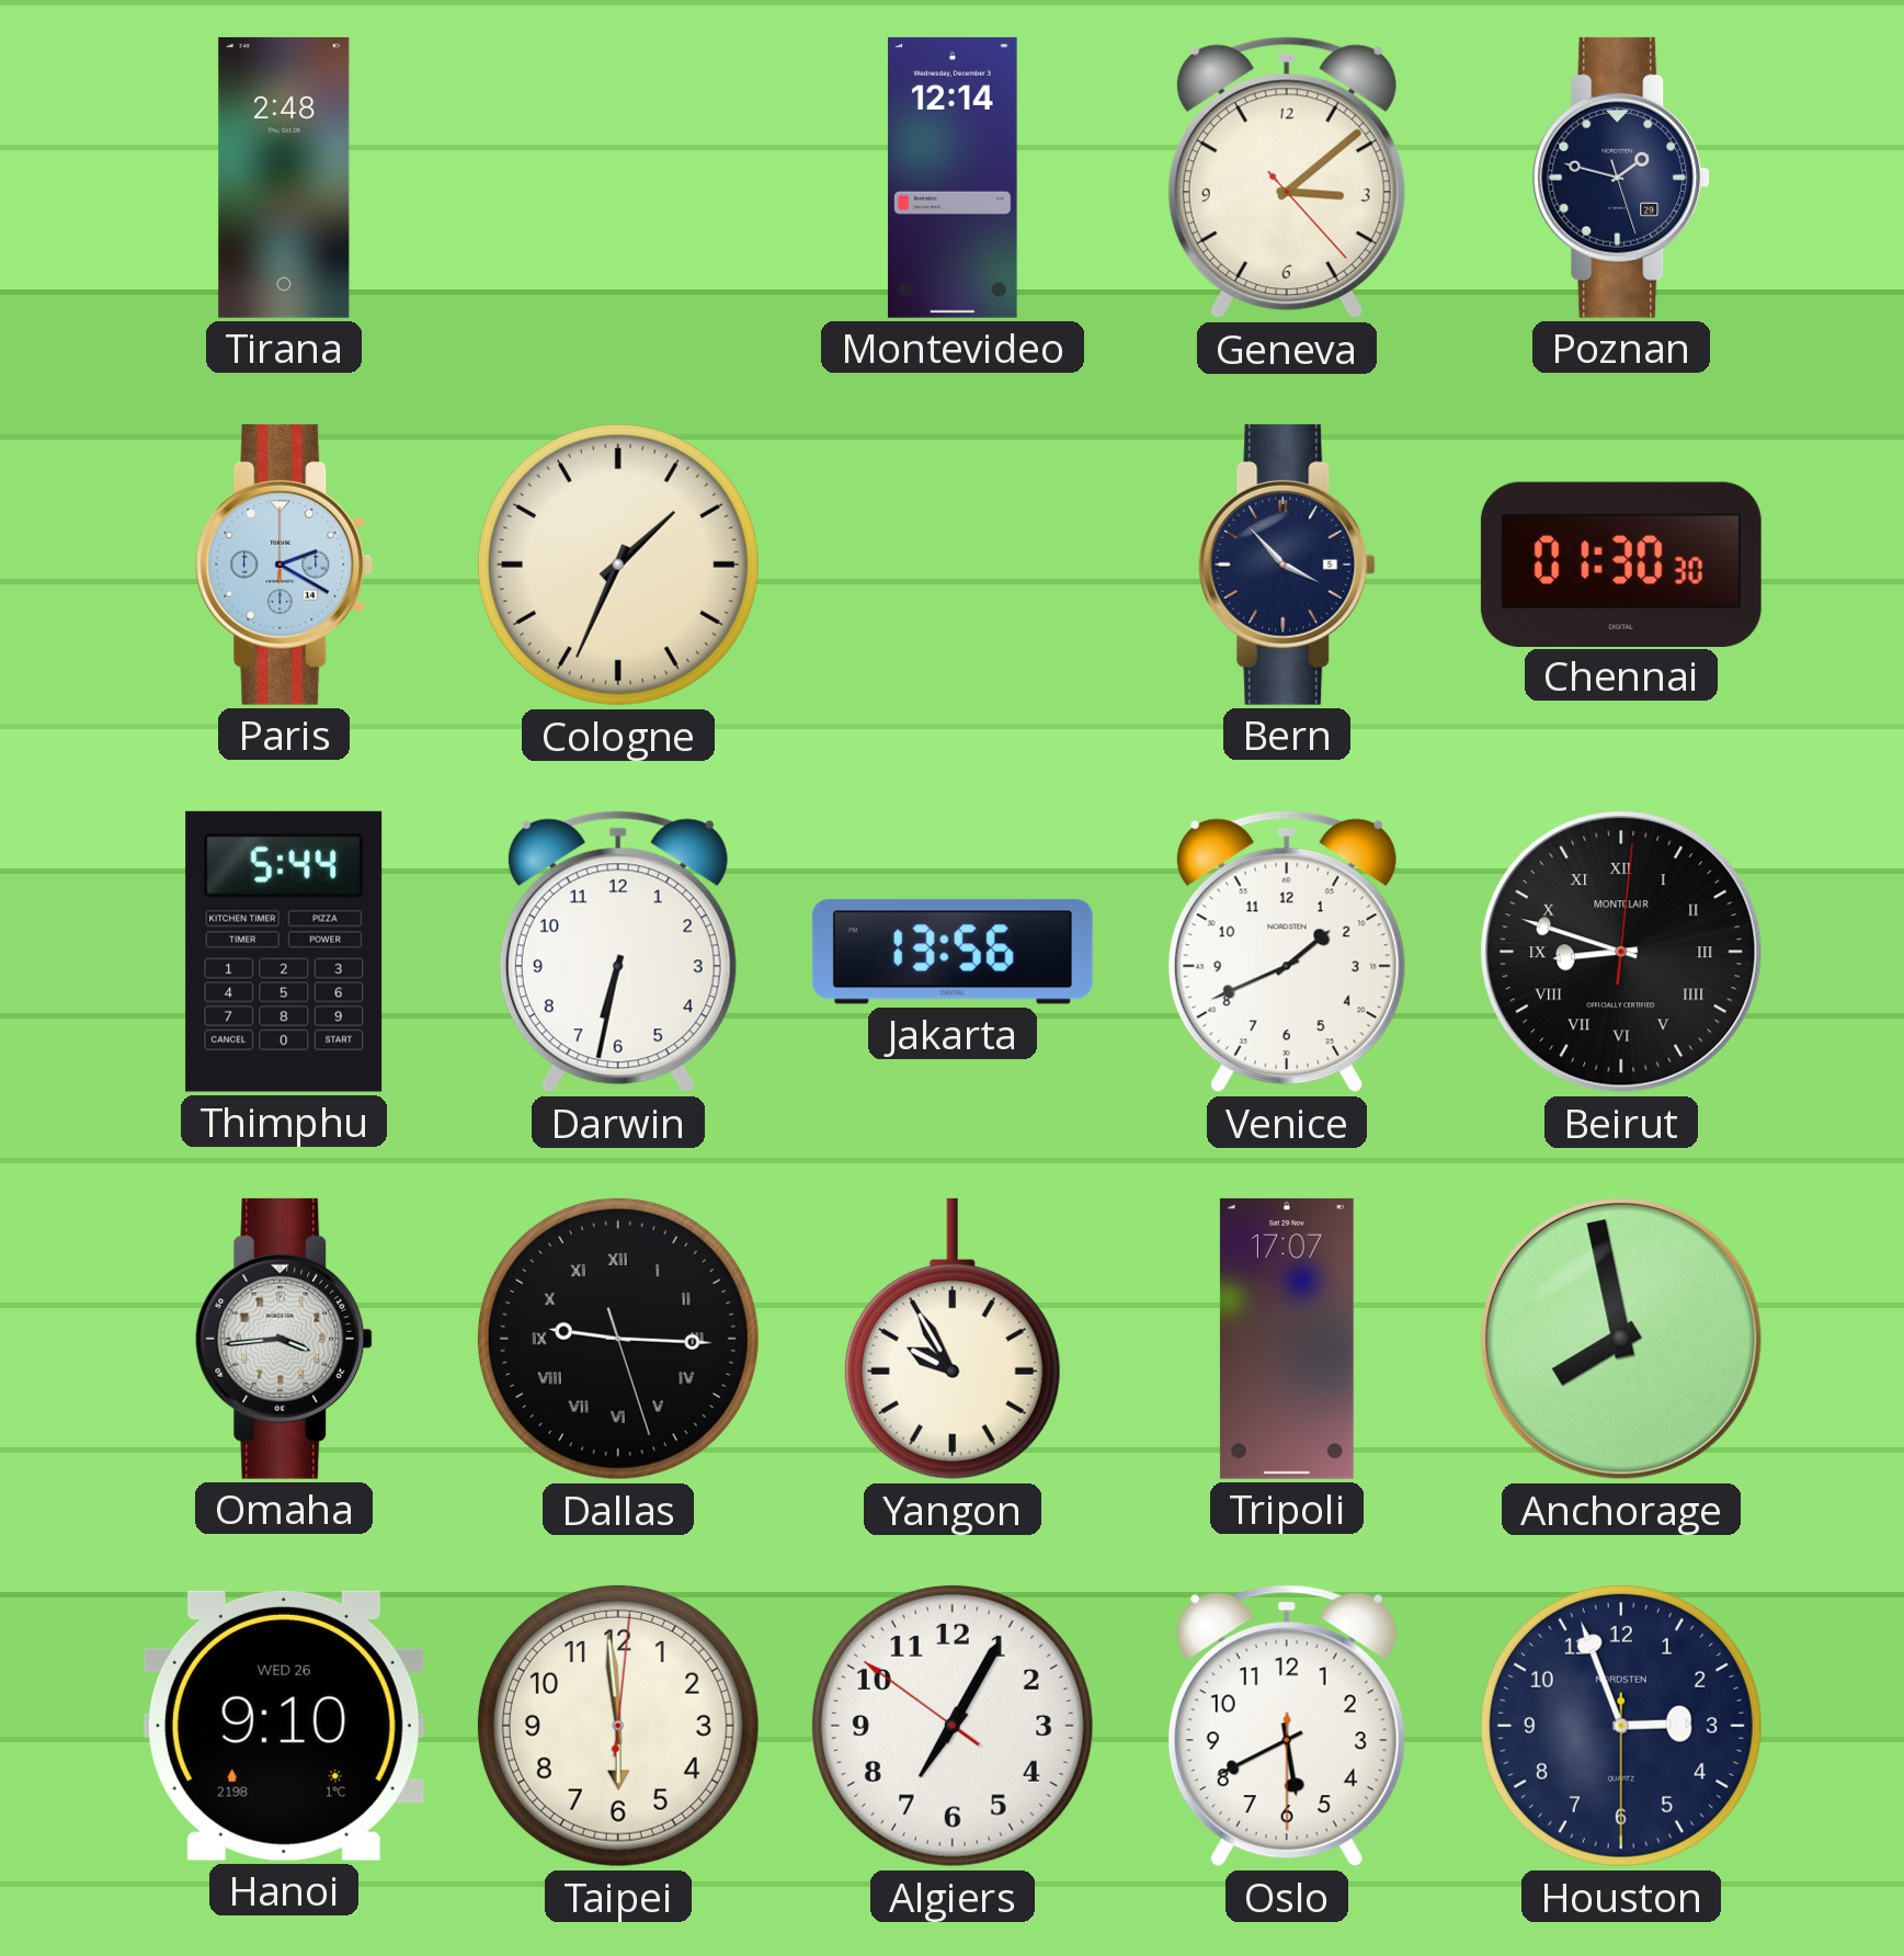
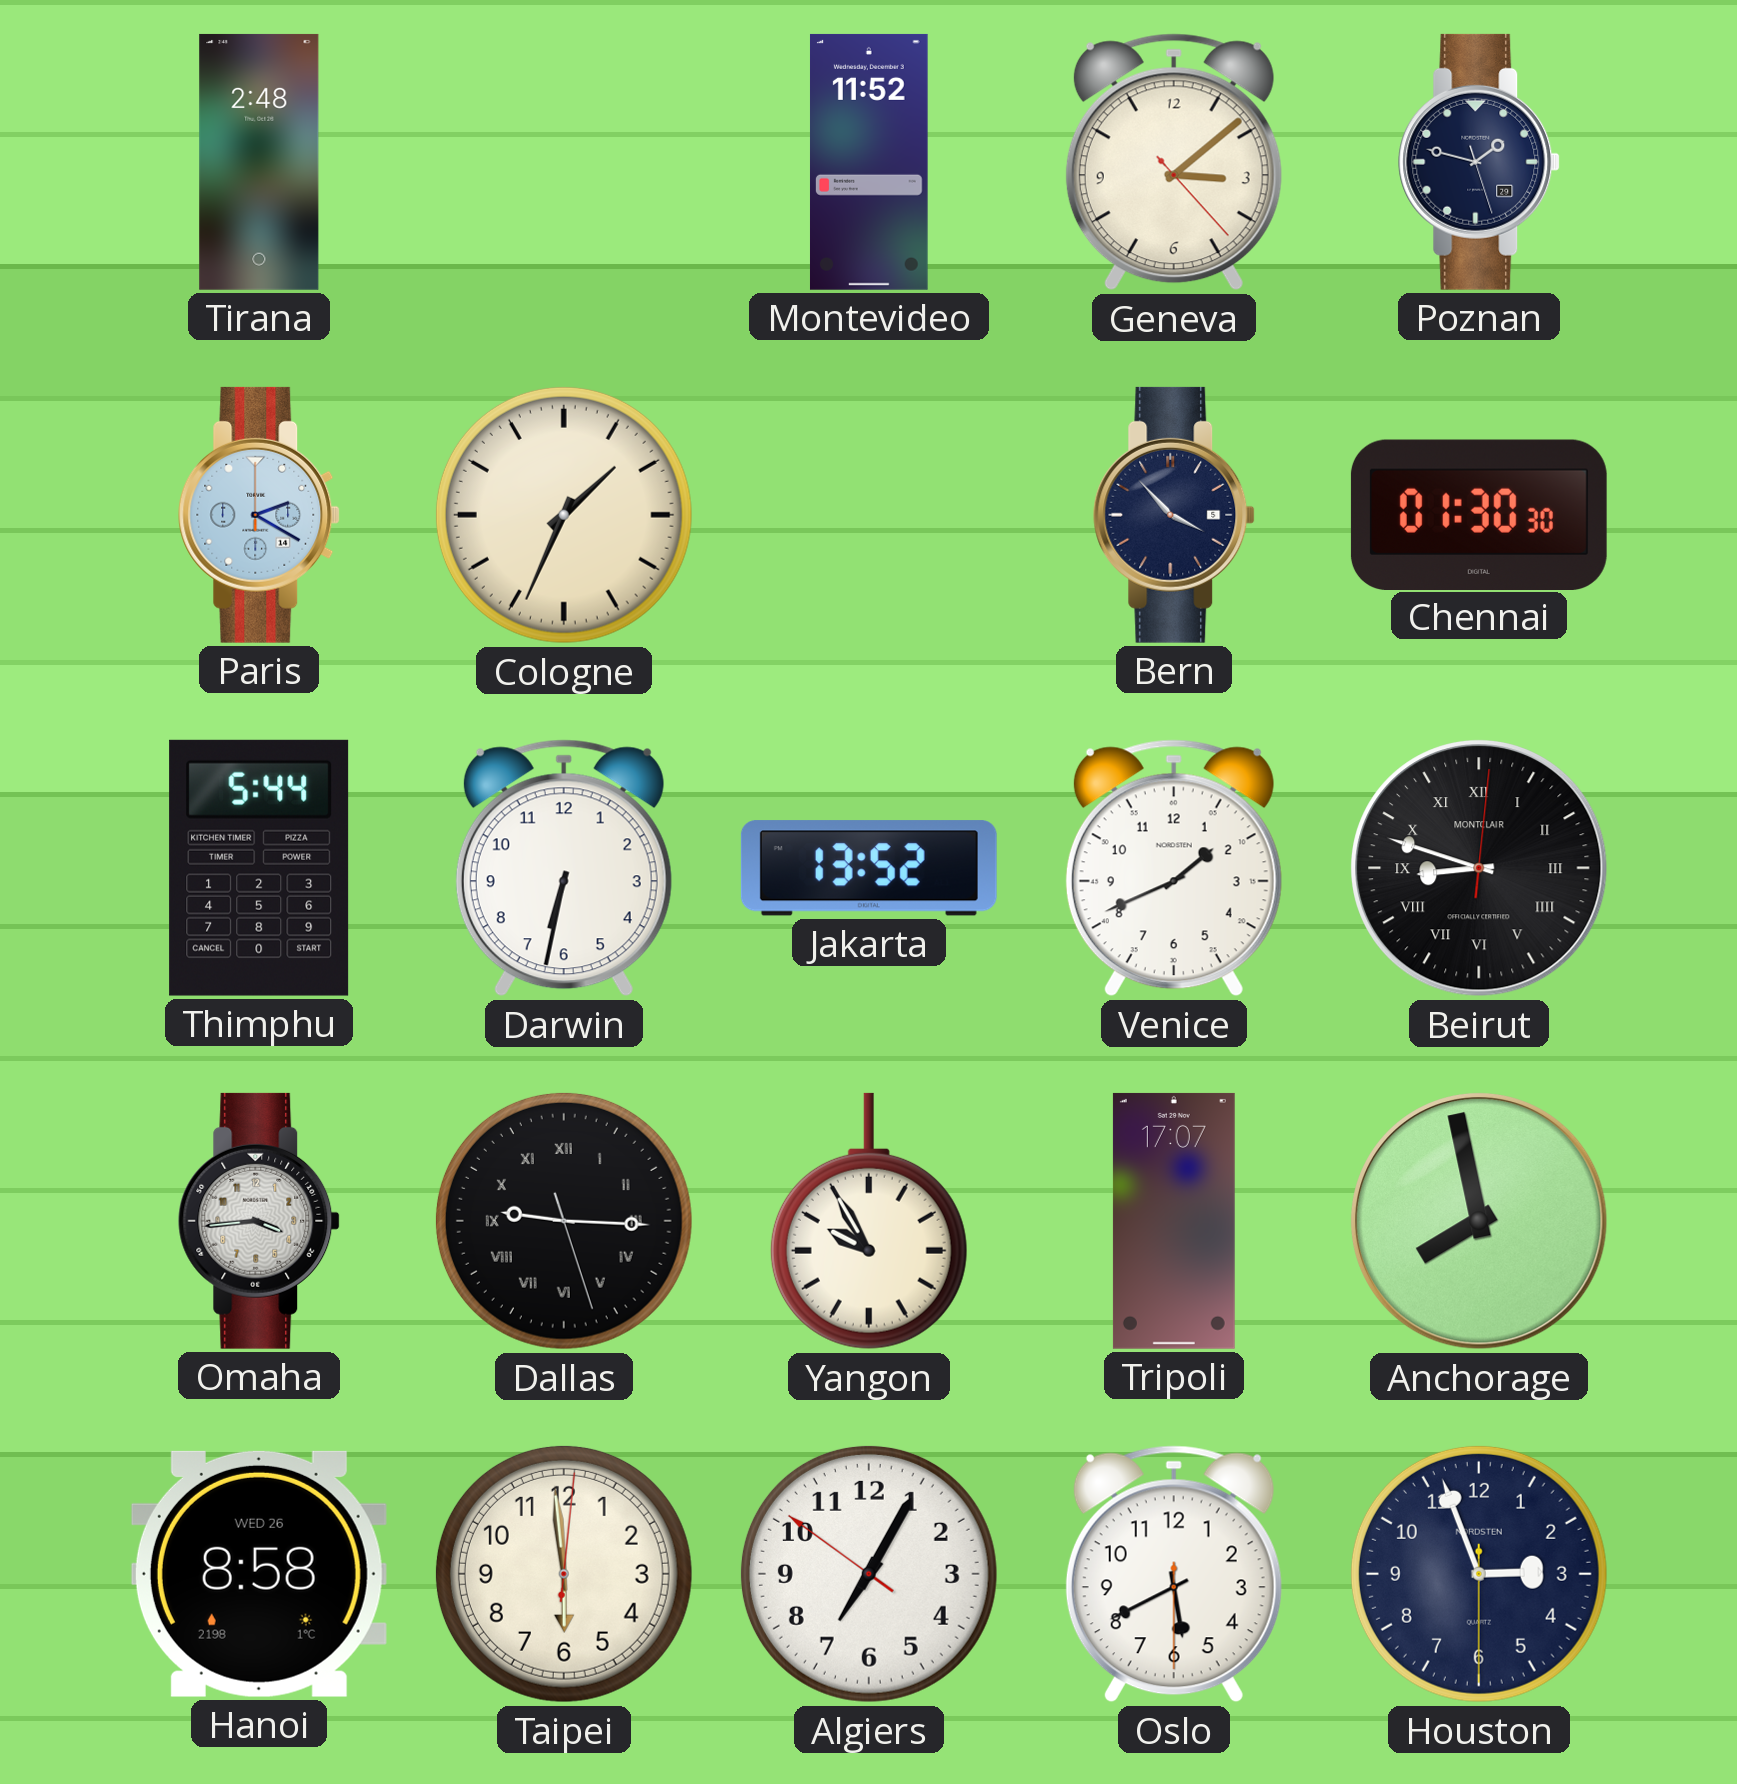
Montevideo: 12:14 -> 11:52
Jakarta: 13:56 -> 13:52
Hanoi: 9:10 -> 8:58
